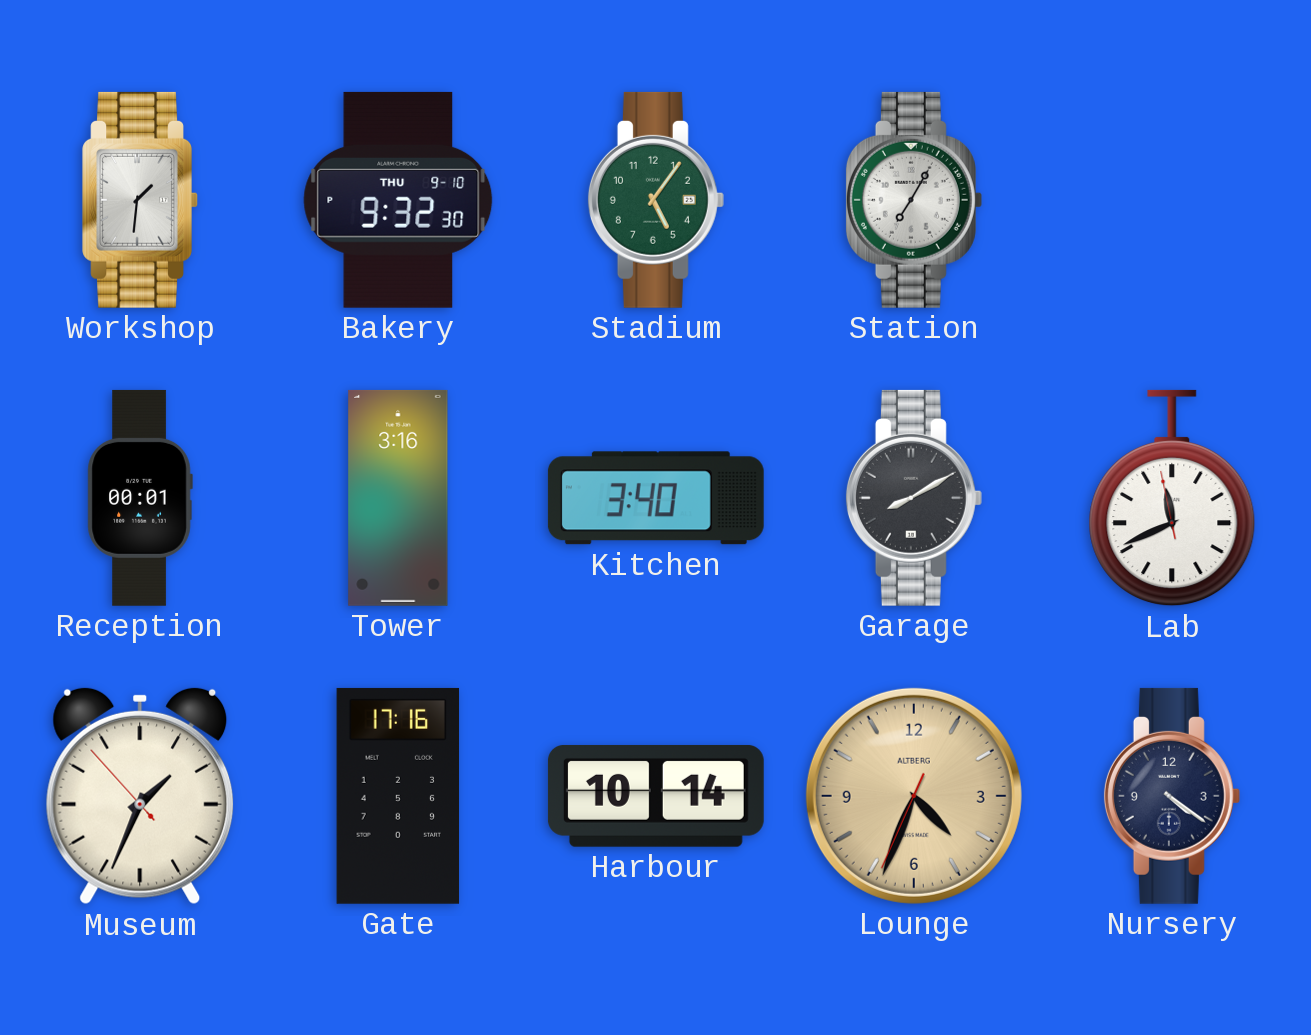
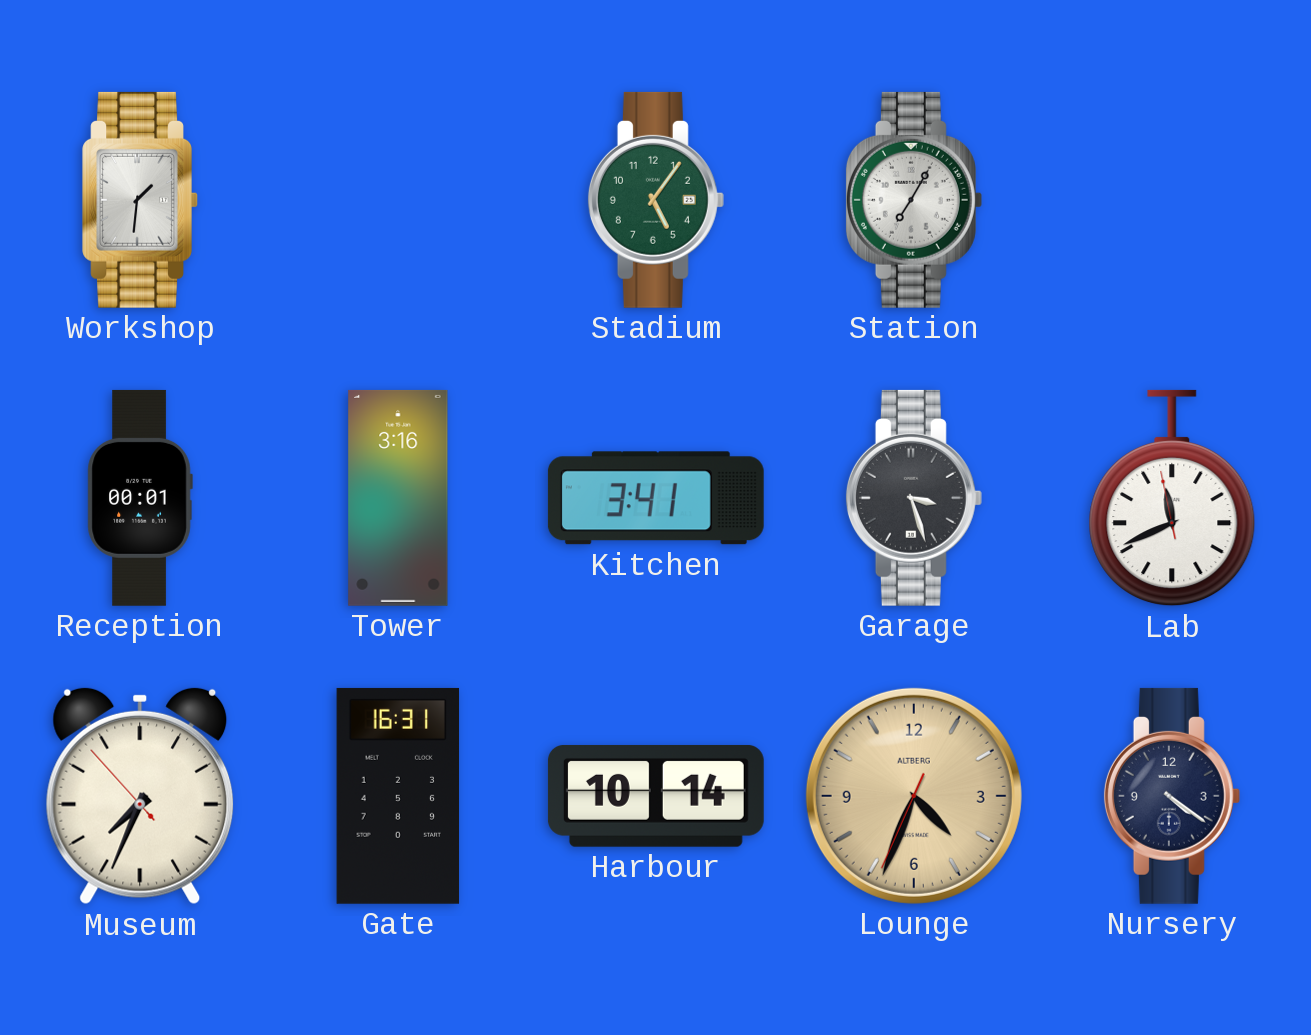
Bakery: 9:32 -> none
Kitchen: 3:40 -> 3:41
Garage: 8:10 -> 3:27
Museum: 1:33 -> 7:33
Gate: 17:16 -> 16:31
